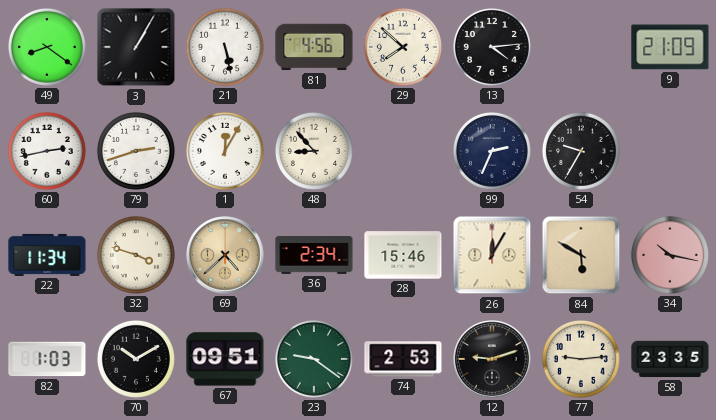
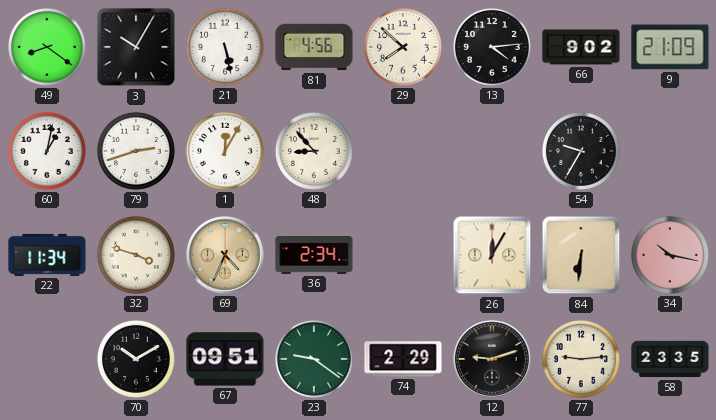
3: 1:05 -> 10:05
66: none -> 9:02
60: 2:43 -> 1:02
99: 2:34 -> none
69: 4:38 -> 4:34
28: 15:46 -> none
84: 5:50 -> 6:31
82: 1:03 -> none
74: 2:53 -> 2:29
